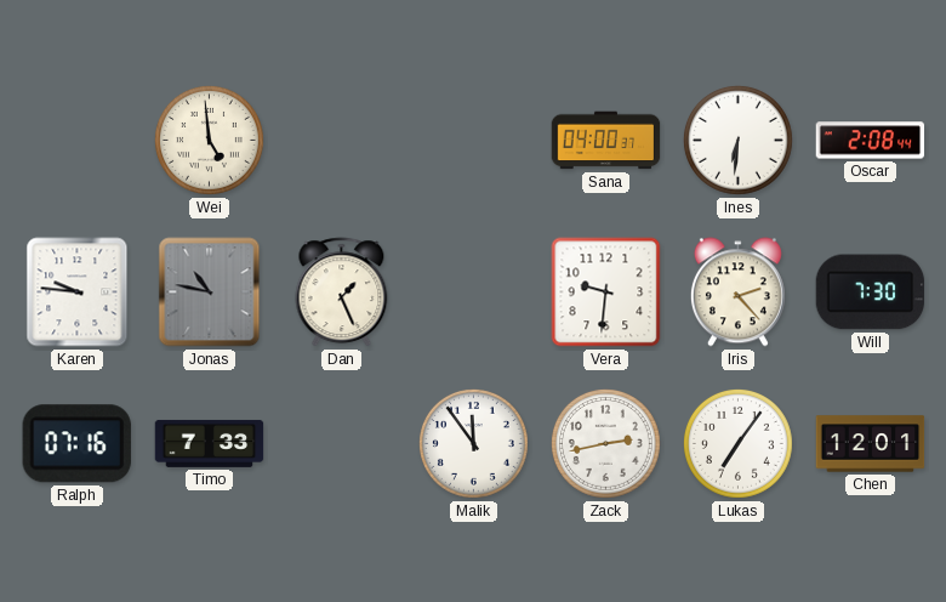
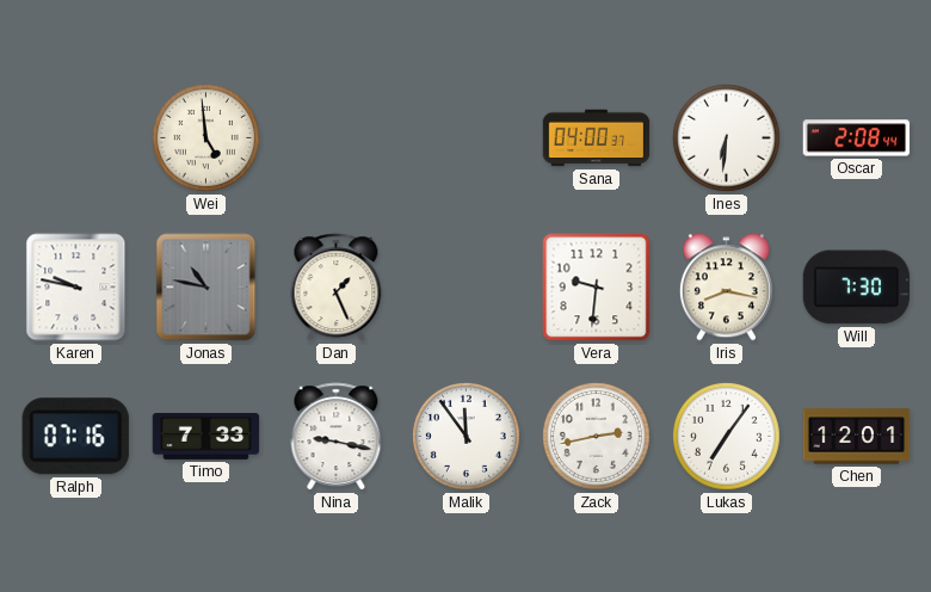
Karen: 9:46 -> 9:47
Iris: 2:23 -> 8:17
Nina: none -> 9:17
